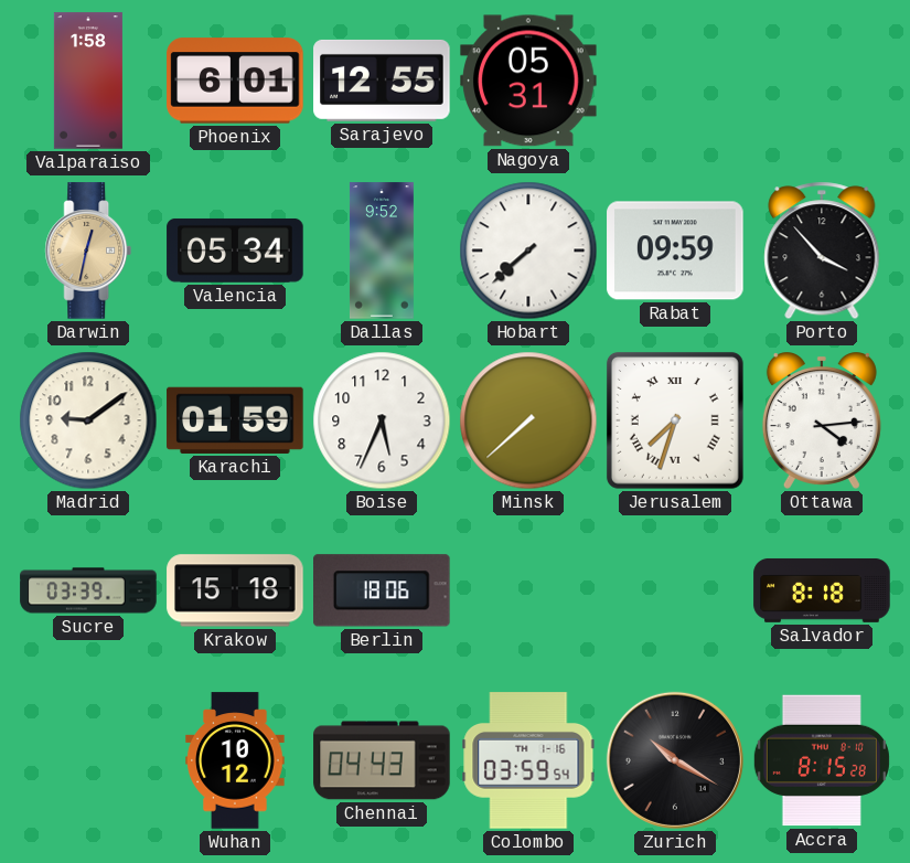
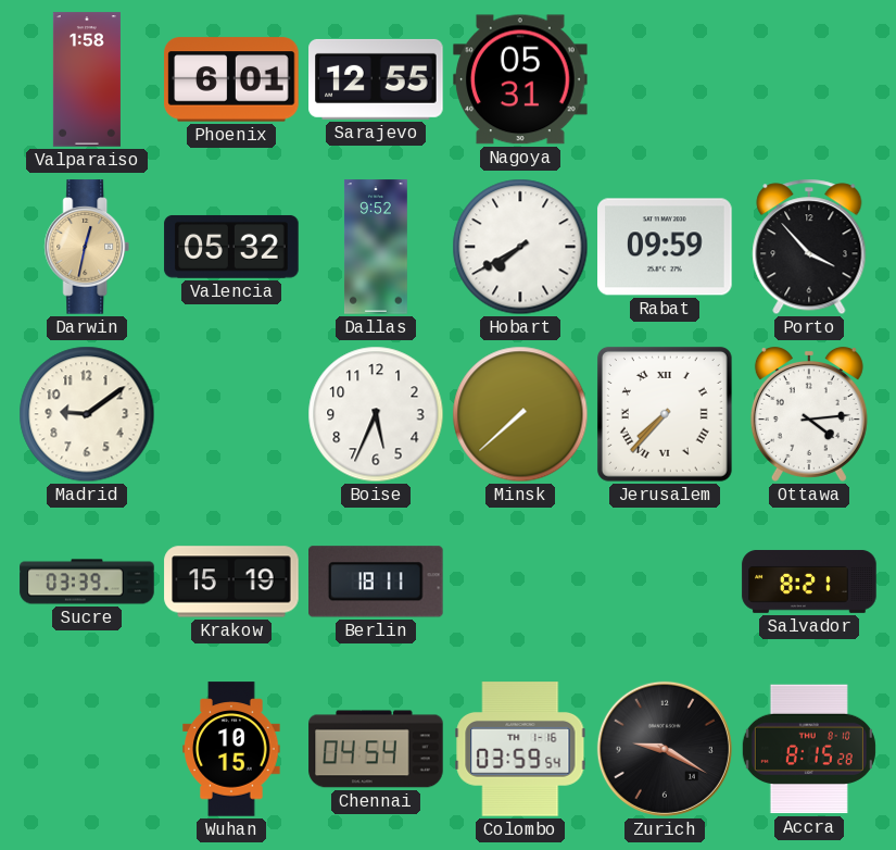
Valencia: 05:34 -> 05:32
Hobart: 7:38 -> 7:40
Karachi: 01:59 -> none
Jerusalem: 7:33 -> 7:37
Krakow: 15:18 -> 15:19
Berlin: 18:06 -> 18:11
Salvador: 8:18 -> 8:21
Wuhan: 10:12 -> 10:15
Chennai: 04:43 -> 04:54
Zurich: 10:20 -> 9:20
